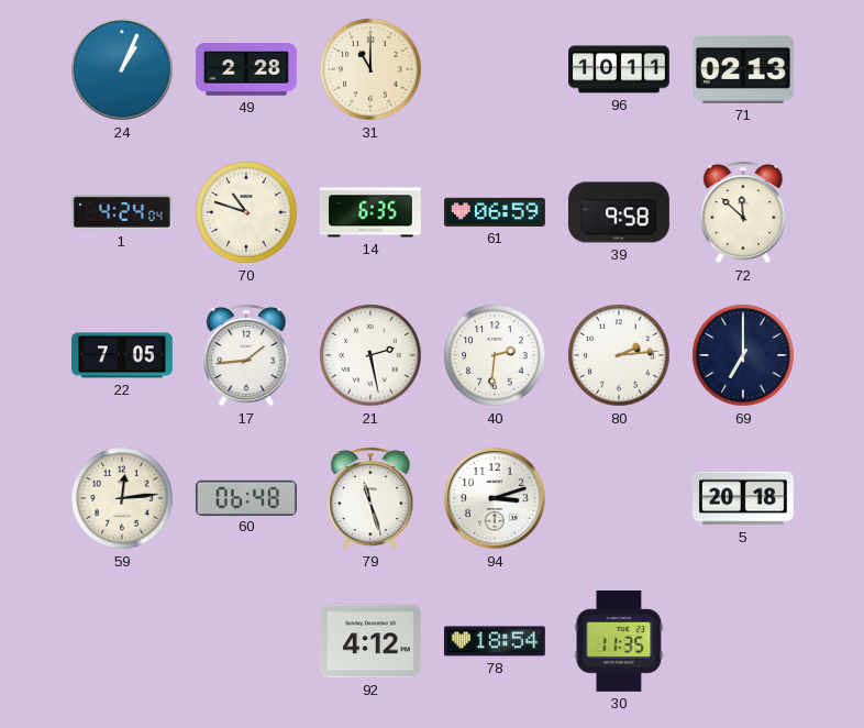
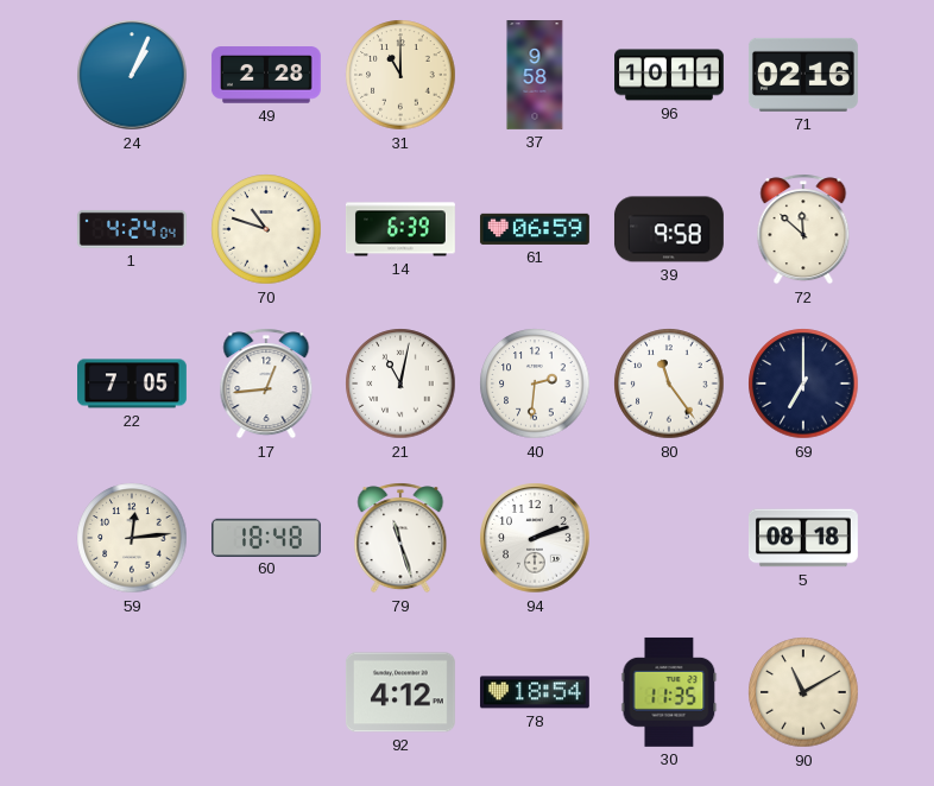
37: none -> 9:58
71: 02:13 -> 02:16
14: 6:35 -> 6:39
17: 1:44 -> 12:44
21: 2:28 -> 11:02
80: 2:14 -> 11:24
60: 06:48 -> 18:48
94: 3:12 -> 2:12
5: 20:18 -> 08:18
90: none -> 11:10
